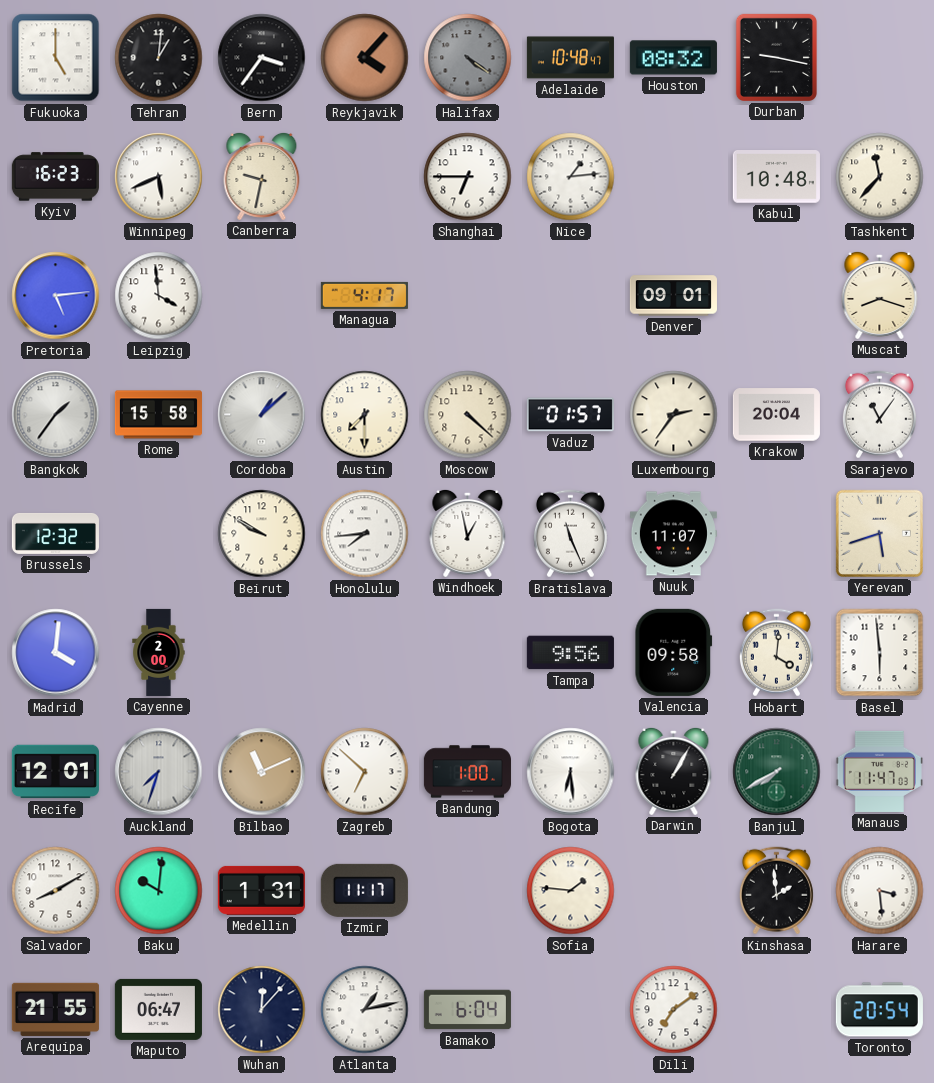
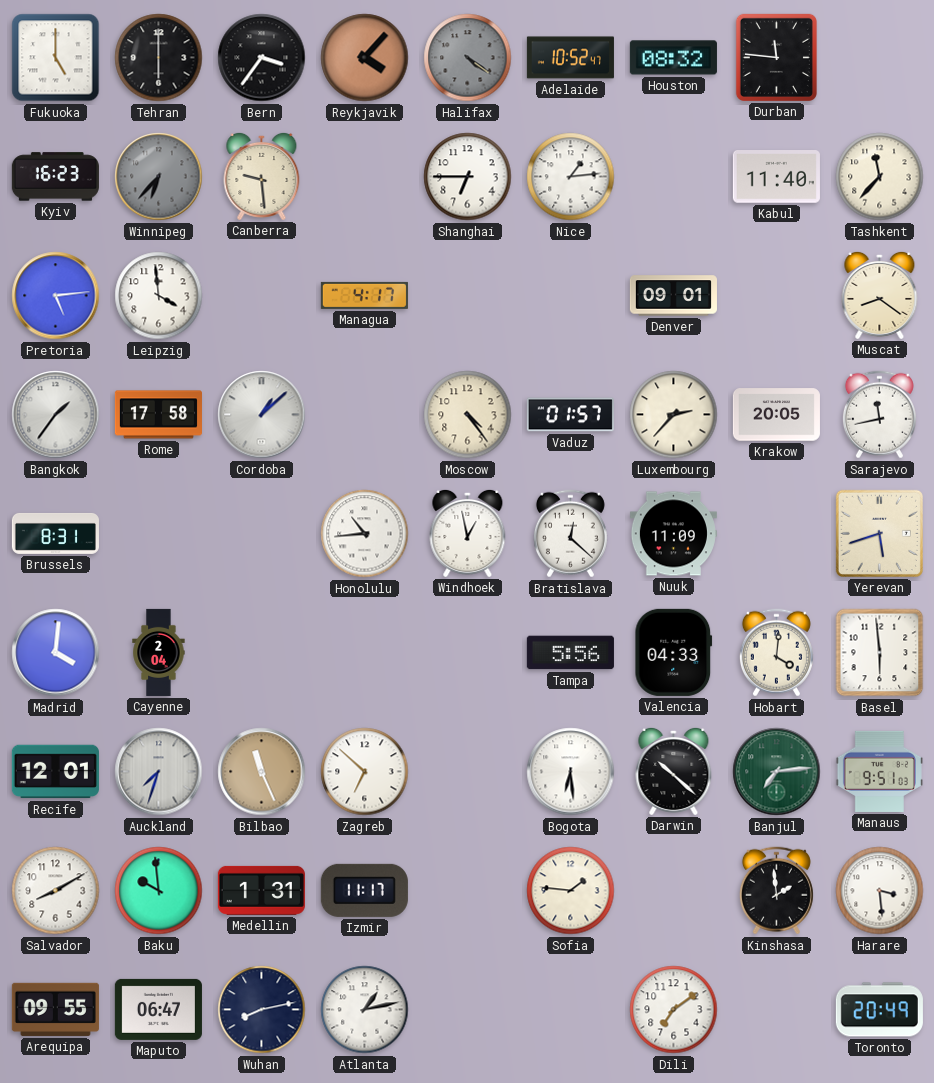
Tehran: 1:01 -> 6:00
Adelaide: 10:48 -> 10:52
Durban: 9:17 -> 11:46
Winnipeg: 5:41 -> 6:37
Winnipeg dial: white -> grey
Canberra: 9:32 -> 9:29
Kabul: 10:48 -> 11:40
Muscat: 8:18 -> 8:21
Rome: 15:58 -> 17:58
Austin: 7:30 -> none
Moscow: 4:22 -> 4:24
Luxembourg: 2:36 -> 2:37
Krakow: 20:04 -> 20:05
Sarajevo: 11:06 -> 11:43
Brussels: 12:32 -> 8:31
Beirut: 9:50 -> none
Honolulu: 7:44 -> 10:44
Bratislava: 11:26 -> 12:22
Nuuk: 11:07 -> 11:09
Cayenne: 2:00 -> 2:04
Tampa: 9:56 -> 5:56
Valencia: 09:58 -> 04:33
Bilbao: 11:11 -> 11:26
Bandung: 1:00 -> none
Darwin: 1:05 -> 10:22
Banjul: 7:40 -> 7:14
Manaus: 11:47 -> 9:51
Baku: 10:01 -> 9:59
Arequipa: 21:55 -> 09:55
Wuhan: 12:07 -> 8:13
Bamako: 6:04 -> none
Toronto: 20:54 -> 20:49
